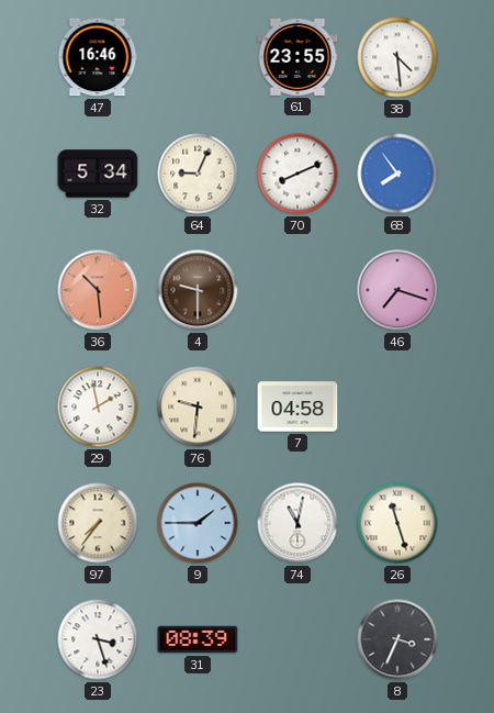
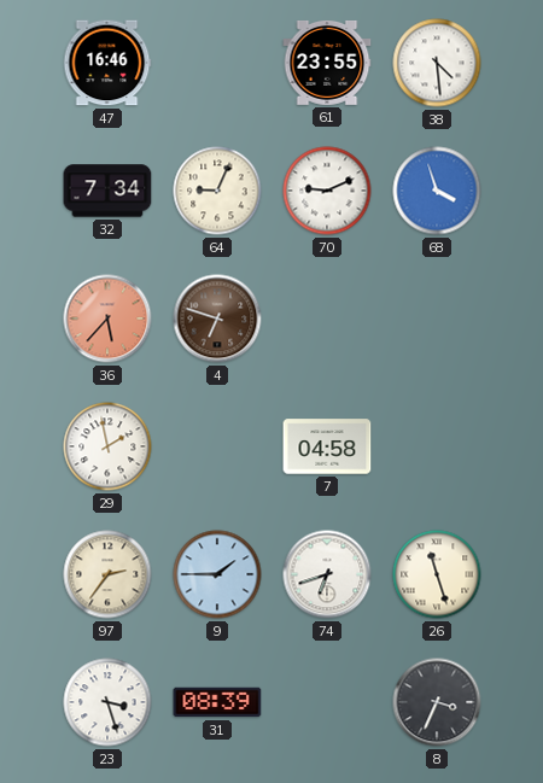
32: 5:34 -> 7:34
70: 8:11 -> 9:11
68: 7:54 -> 3:57
36: 10:29 -> 5:37
4: 9:30 -> 6:48
46: 7:18 -> none
76: 9:31 -> none
97: 7:36 -> 2:36
74: 11:02 -> 6:42
